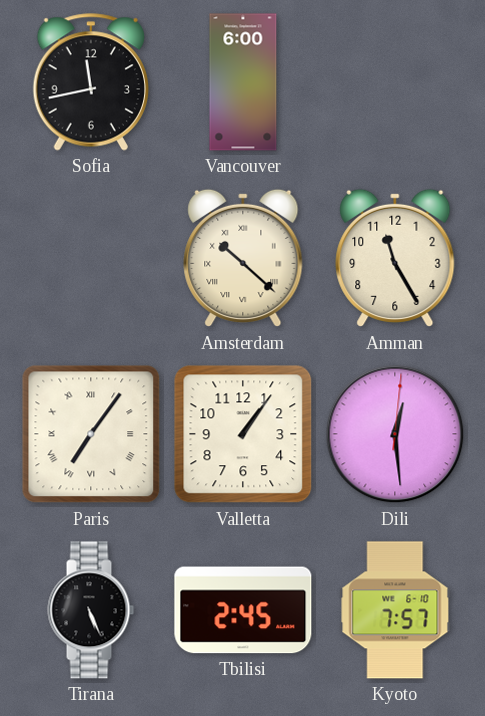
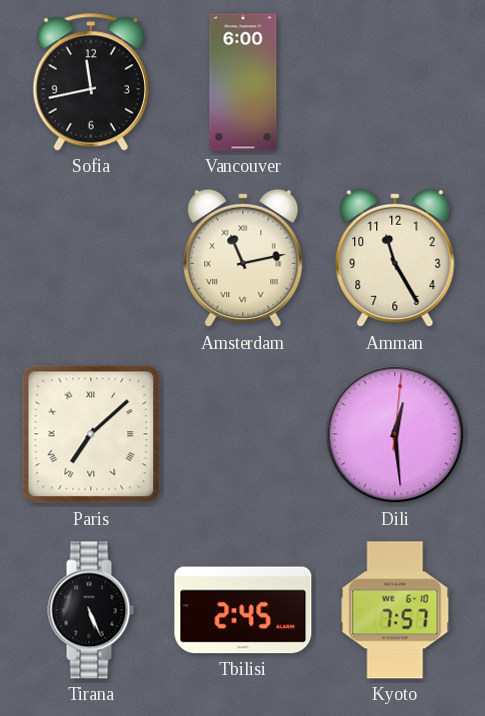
Amsterdam: 10:22 -> 11:13
Paris: 7:06 -> 7:08
Valletta: 1:06 -> none
